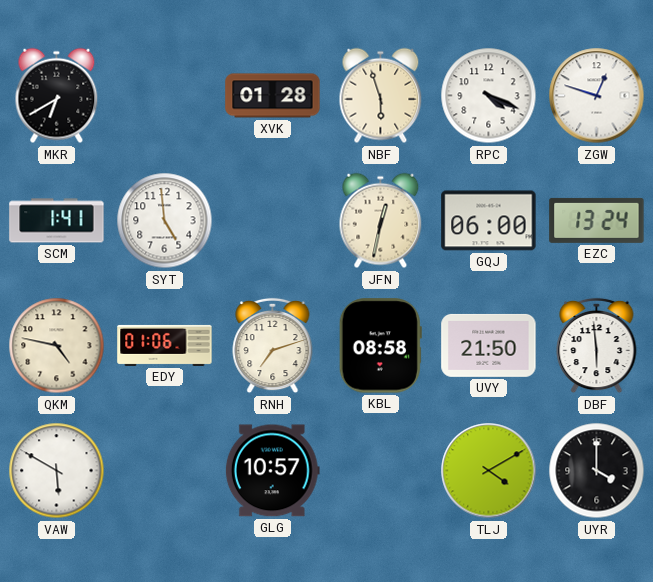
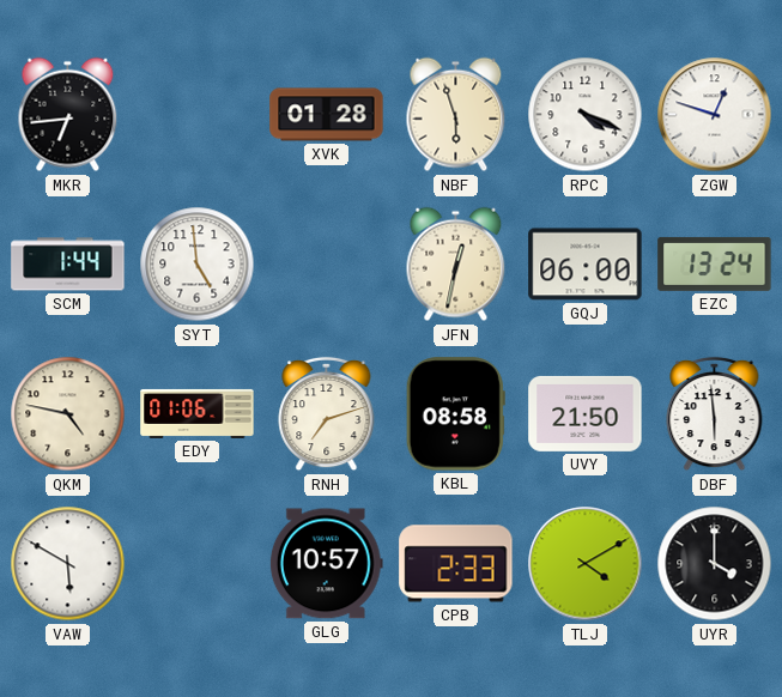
MKR: 6:40 -> 6:44
SCM: 1:41 -> 1:44
CPB: none -> 2:33
